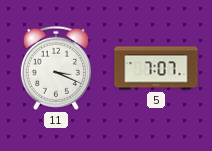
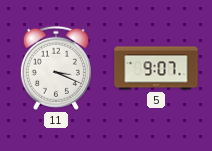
5: 7:07 -> 9:07
